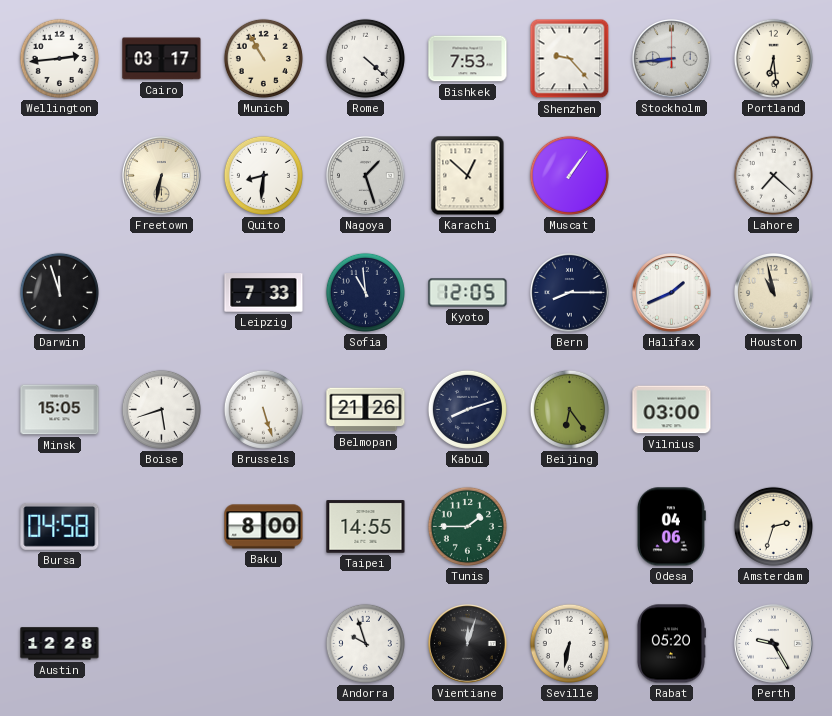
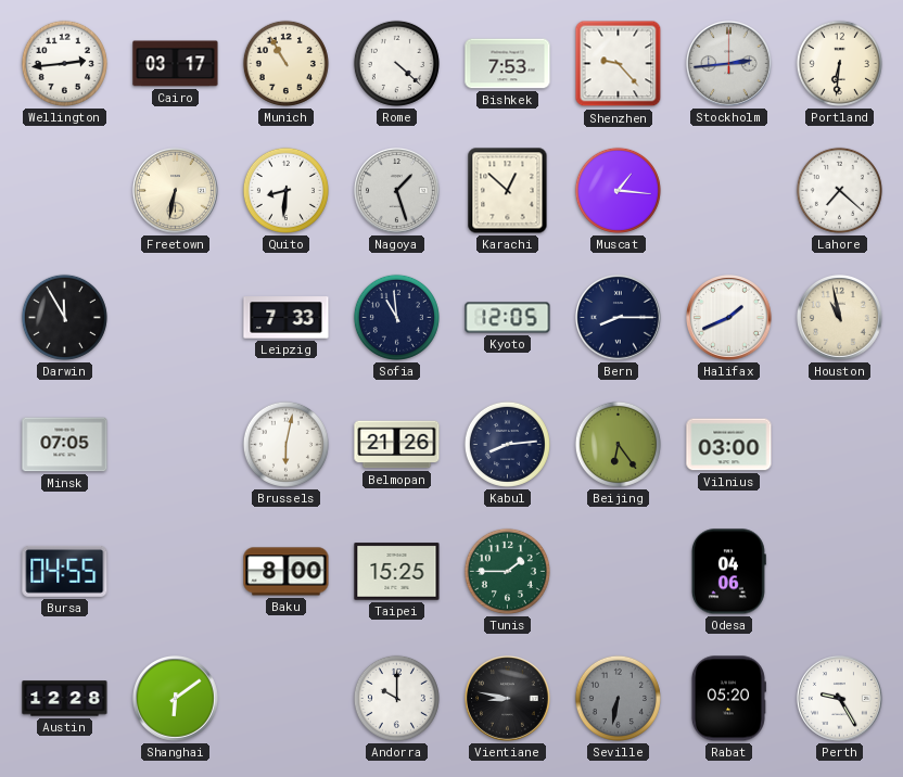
Stockholm: 8:44 -> 2:44
Portland: 6:29 -> 6:31
Muscat: 1:06 -> 1:16
Darwin: 11:57 -> 11:55
Minsk: 15:05 -> 07:05
Boise: 5:42 -> none
Brussels: 5:27 -> 6:02
Kabul: 8:12 -> 8:14
Bursa: 04:58 -> 04:55
Taipei: 14:55 -> 15:25
Amsterdam: 2:33 -> none
Shanghai: none -> 6:09
Andorra: 9:57 -> 10:00
Vientiane: 12:03 -> 8:47
Seville dial: white -> grey
